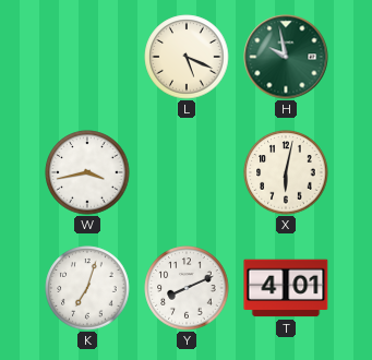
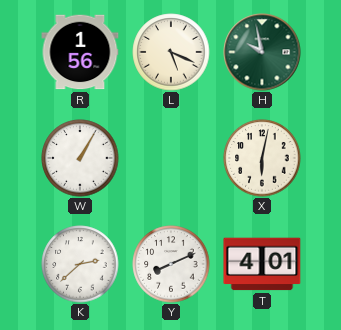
R: none -> 1:56
W: 3:43 -> 1:05
K: 7:03 -> 2:38
